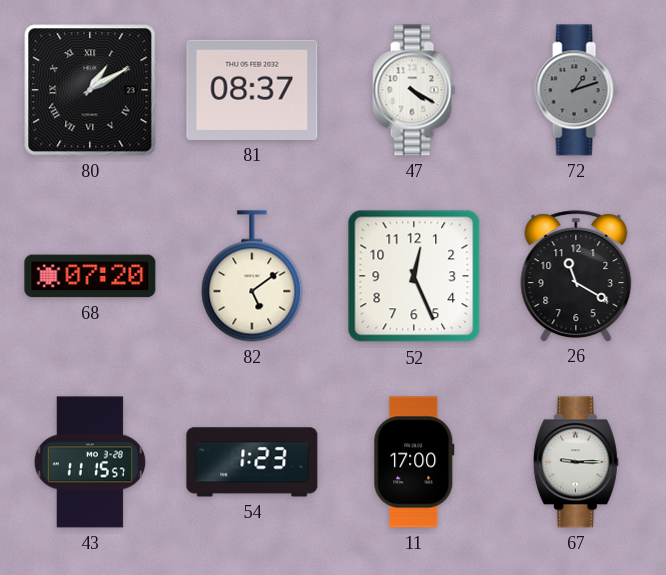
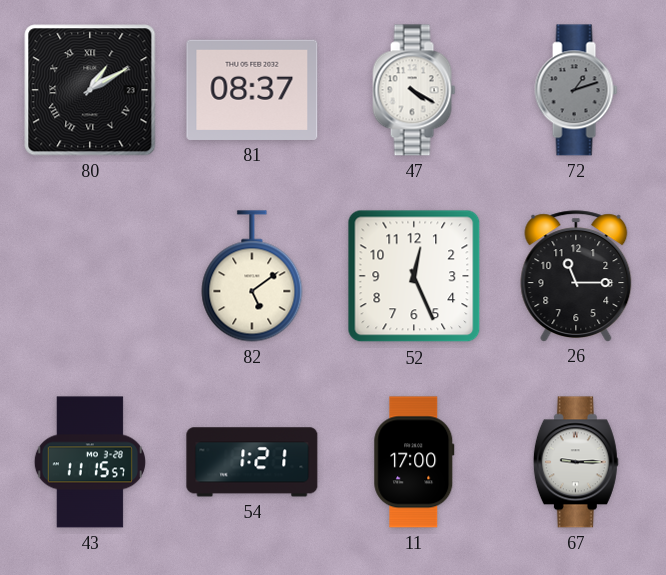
68: 07:20 -> none
26: 11:20 -> 11:15
54: 1:23 -> 1:21
